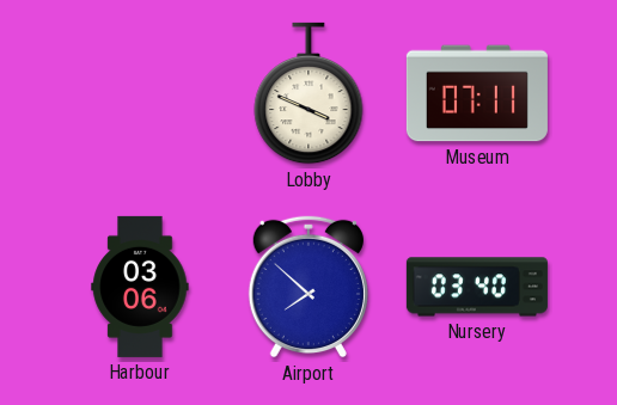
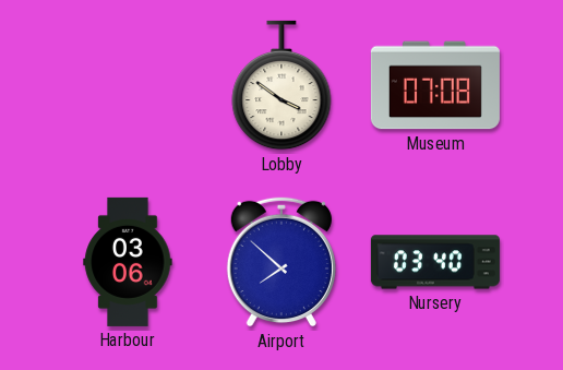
Lobby: 3:49 -> 3:51
Museum: 07:11 -> 07:08
